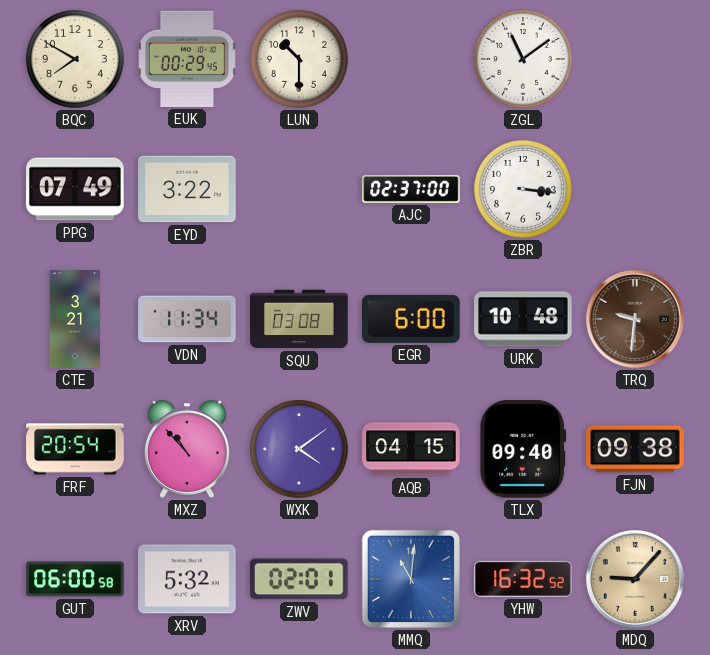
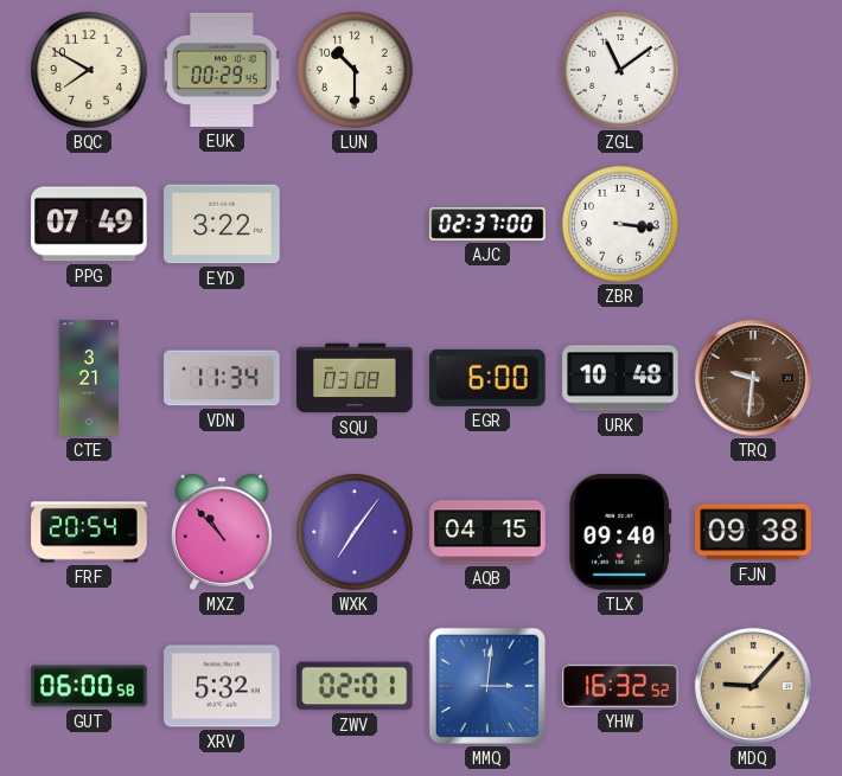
WXK: 4:09 -> 7:06
MMQ: 11:01 -> 3:01
